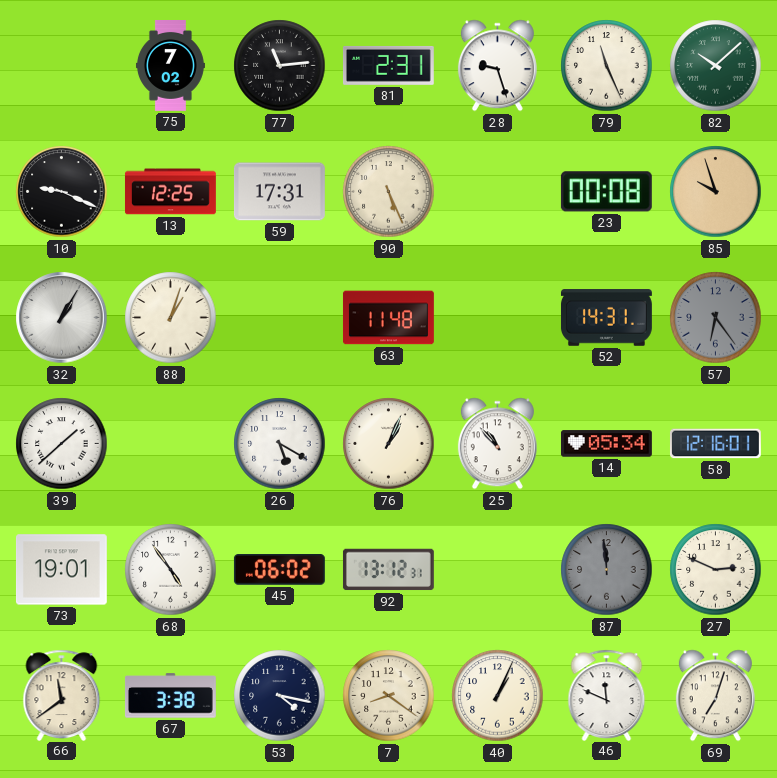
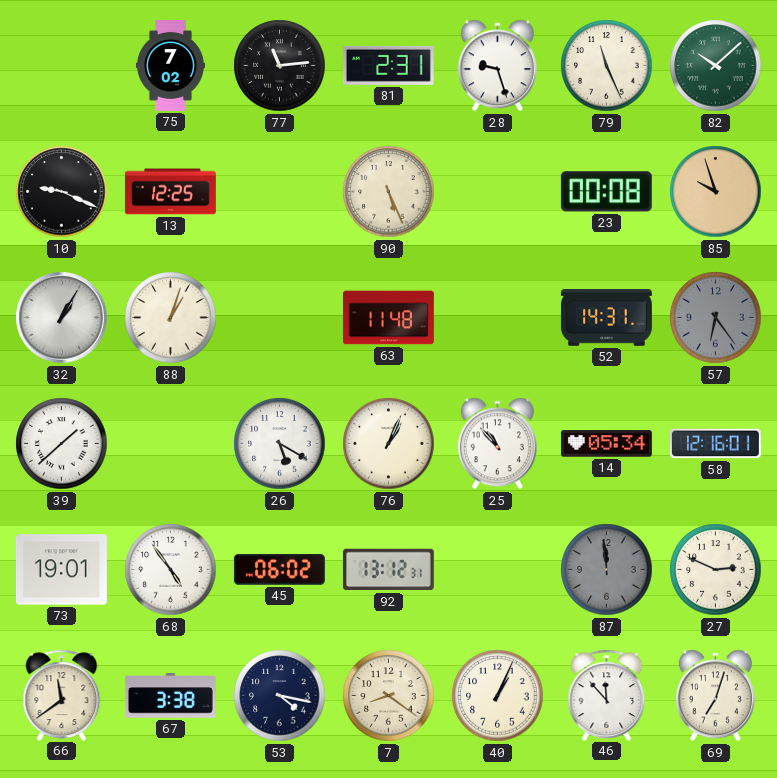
59: 17:31 -> none
46: 11:49 -> 11:53
